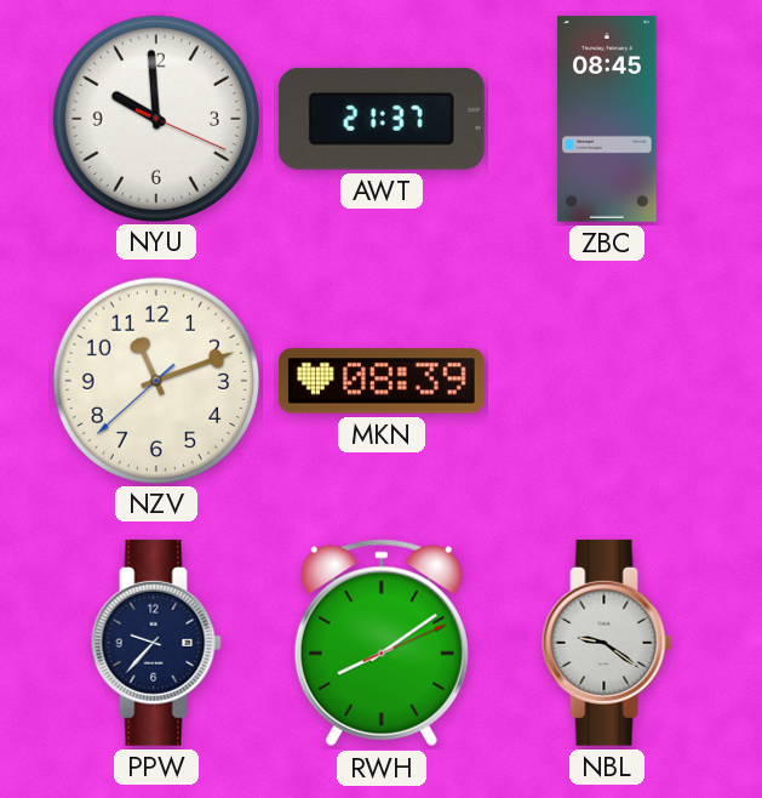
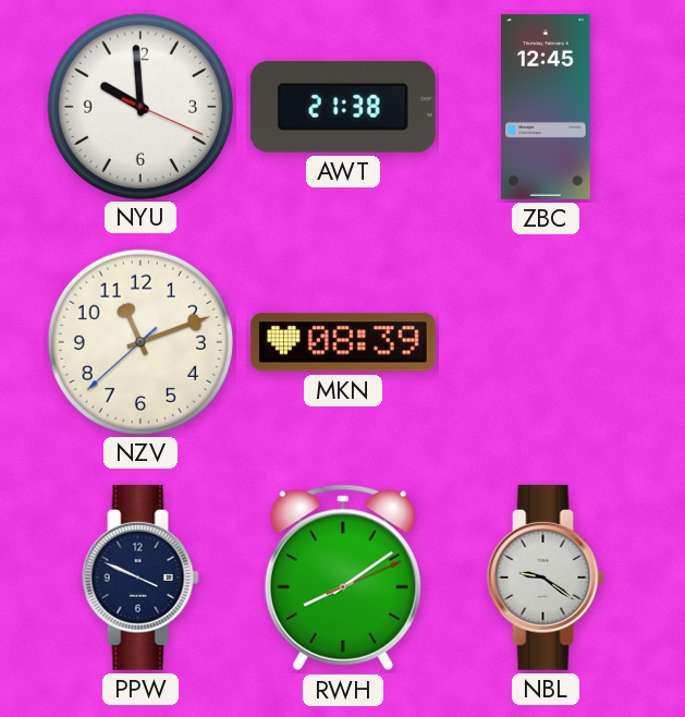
AWT: 21:37 -> 21:38
ZBC: 08:45 -> 12:45
PPW: 9:37 -> 3:49
